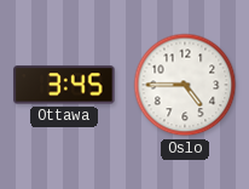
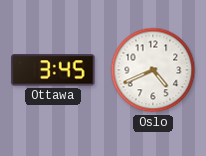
Oslo: 4:45 -> 4:41
